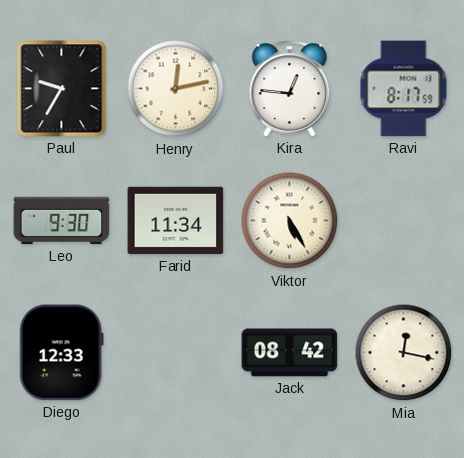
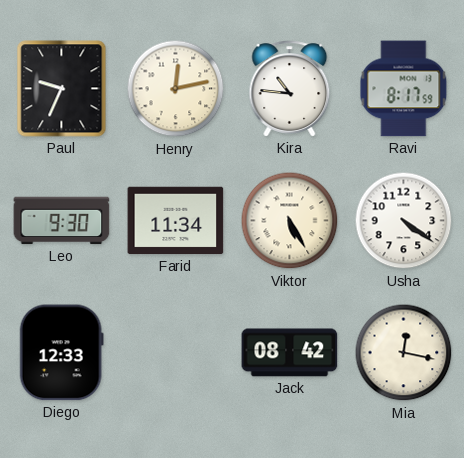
Paul: 9:35 -> 9:34
Kira: 12:46 -> 10:46
Usha: none -> 4:21
